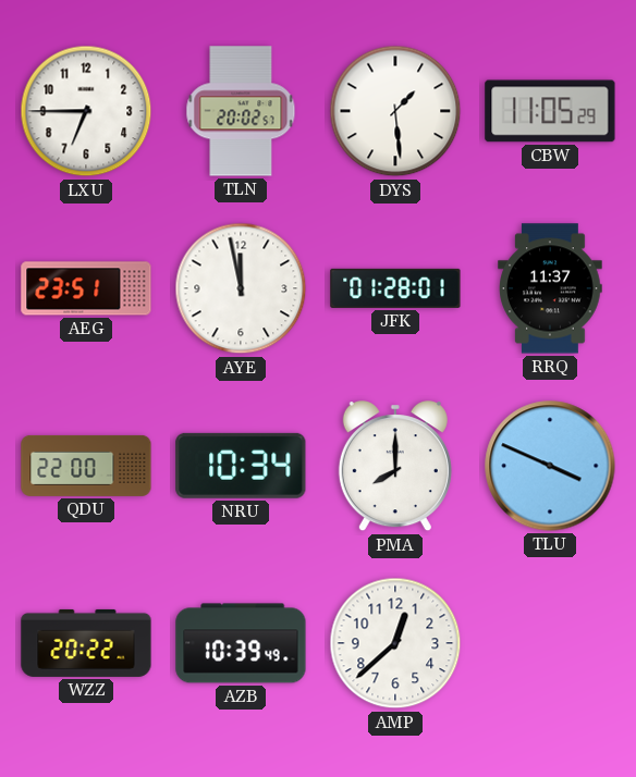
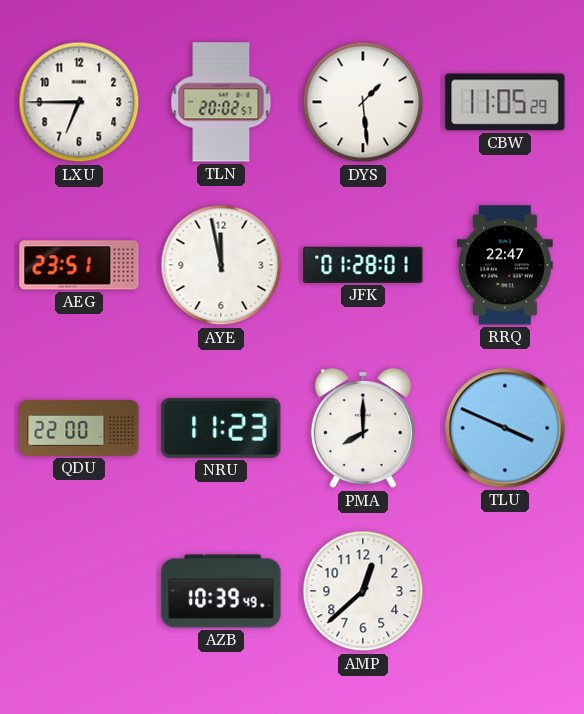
RRQ: 11:37 -> 22:47
NRU: 10:34 -> 11:23
WZZ: 20:22 -> none
